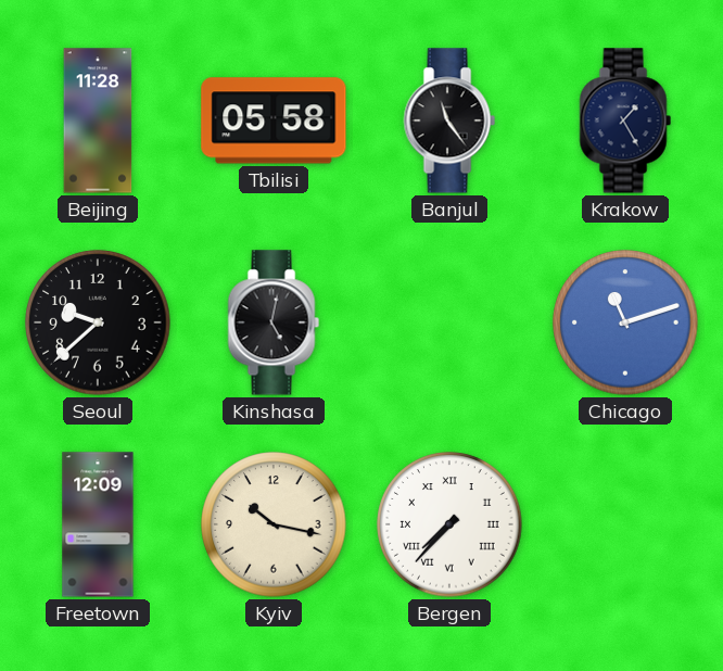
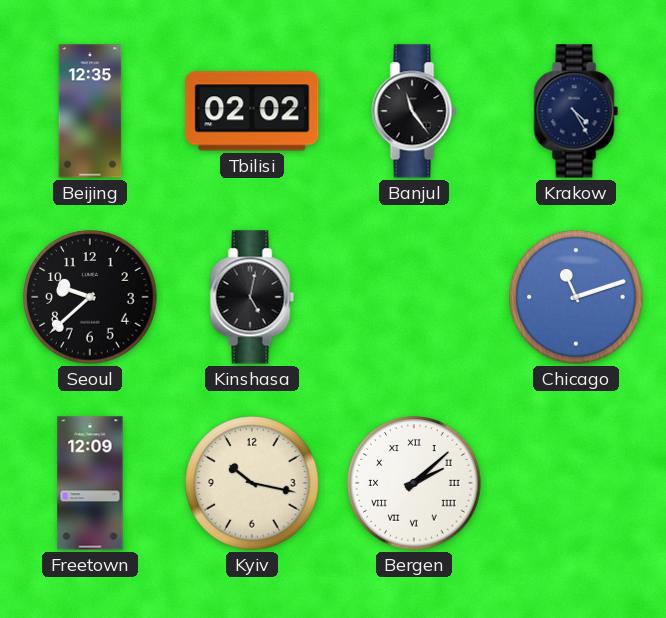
Beijing: 11:28 -> 12:35
Tbilisi: 05:58 -> 02:02
Krakow: 1:25 -> 4:25
Bergen: 7:37 -> 2:08
